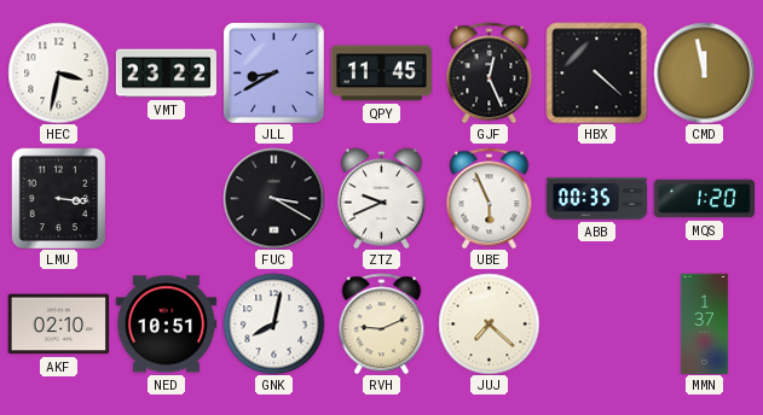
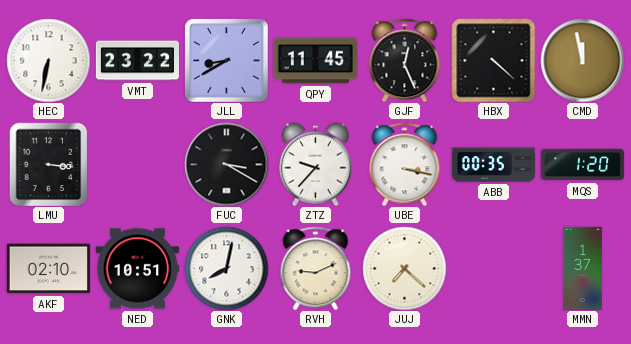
HEC: 3:32 -> 6:32
ZTZ: 9:41 -> 9:37
UBE: 5:56 -> 3:17
